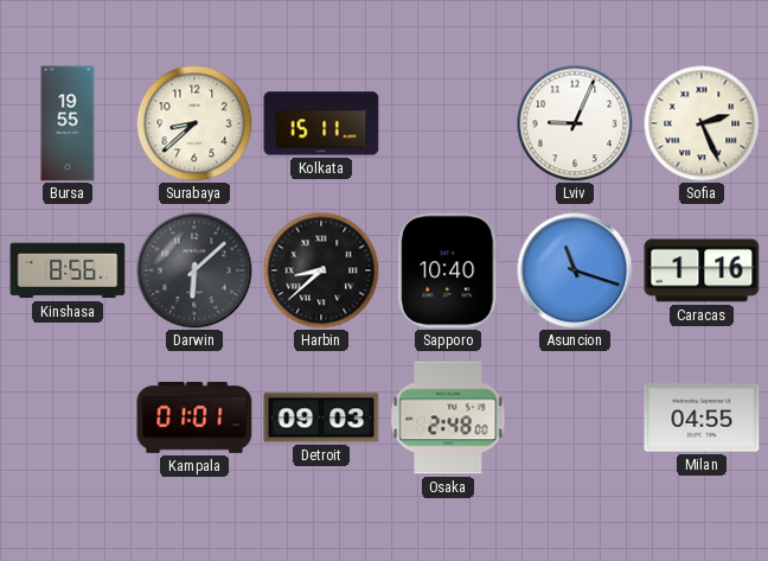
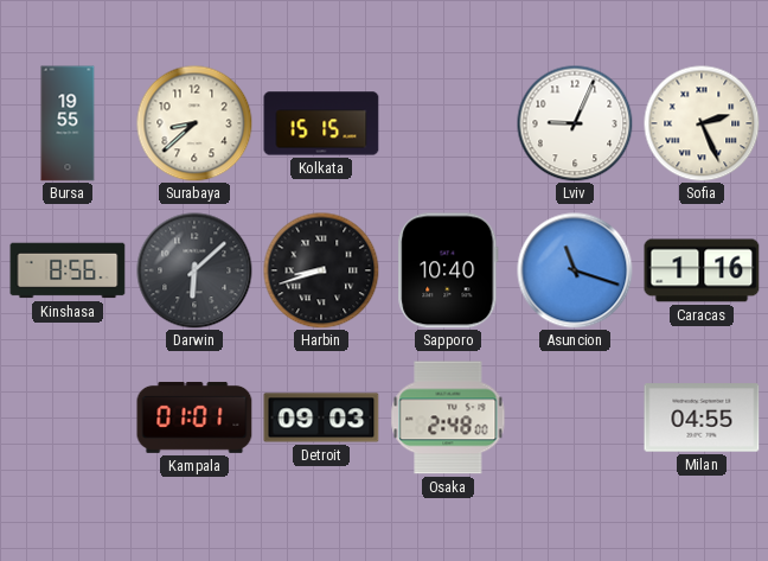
Kolkata: 15:11 -> 15:15
Harbin: 8:38 -> 8:42
